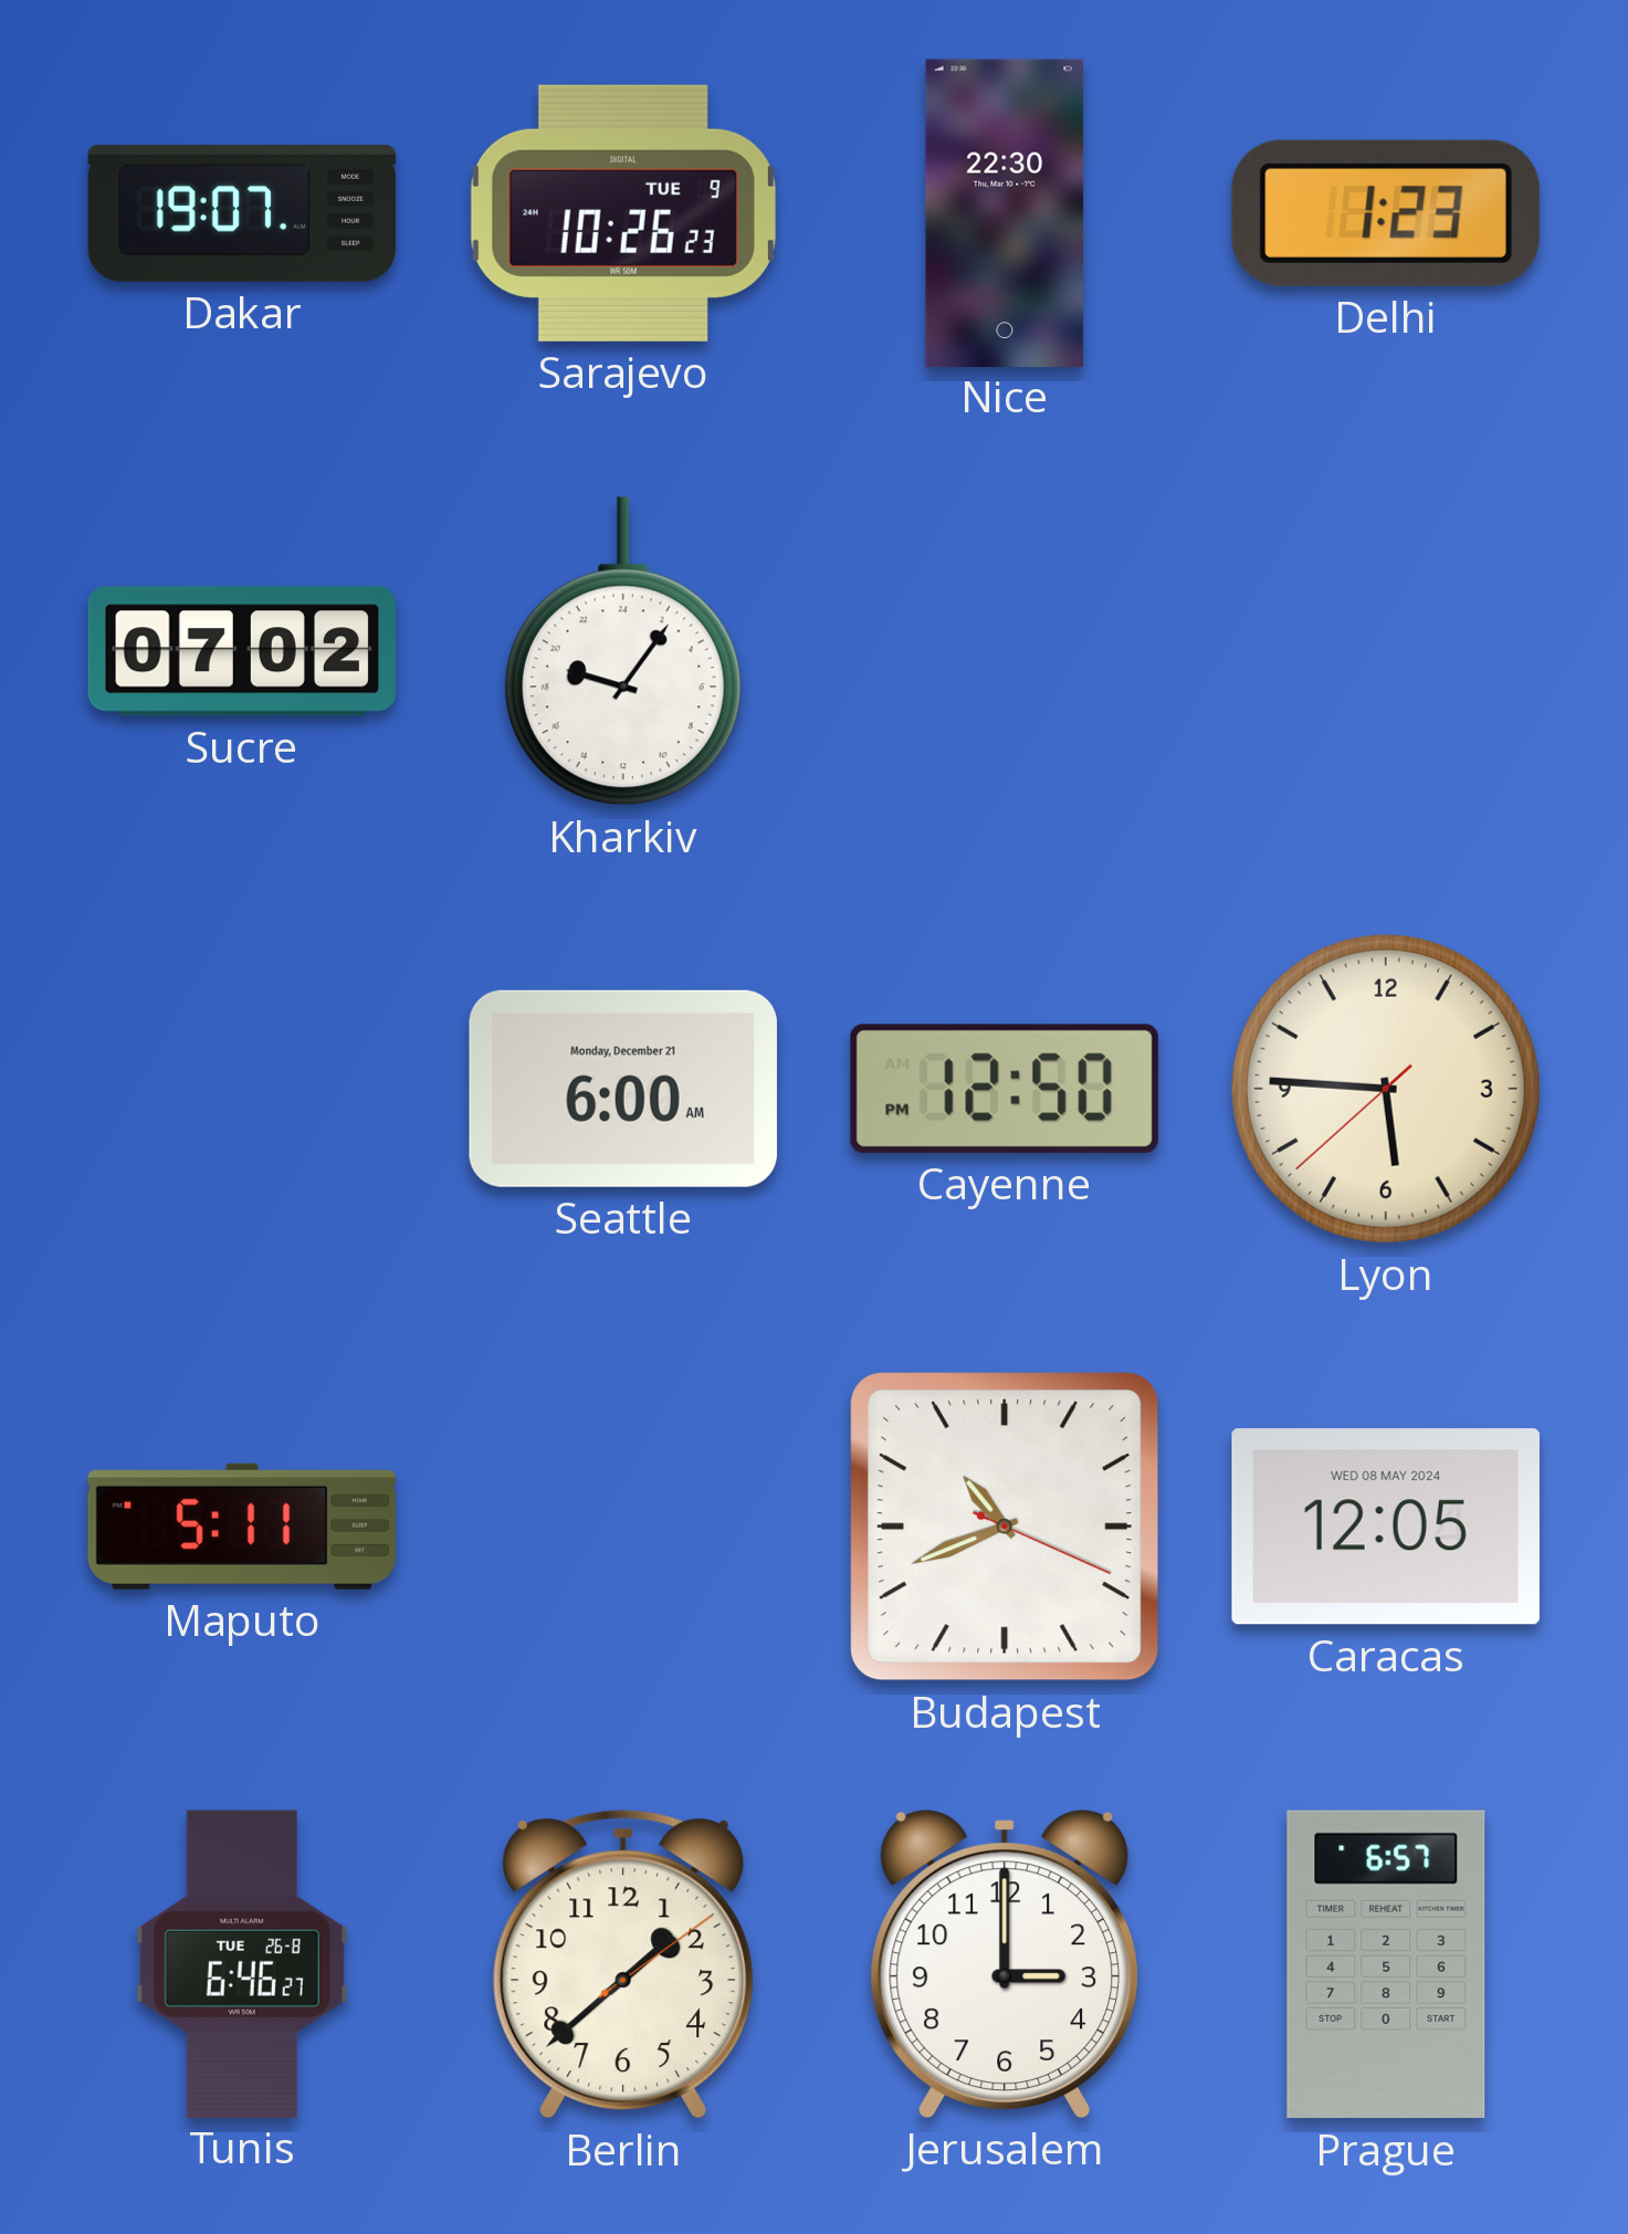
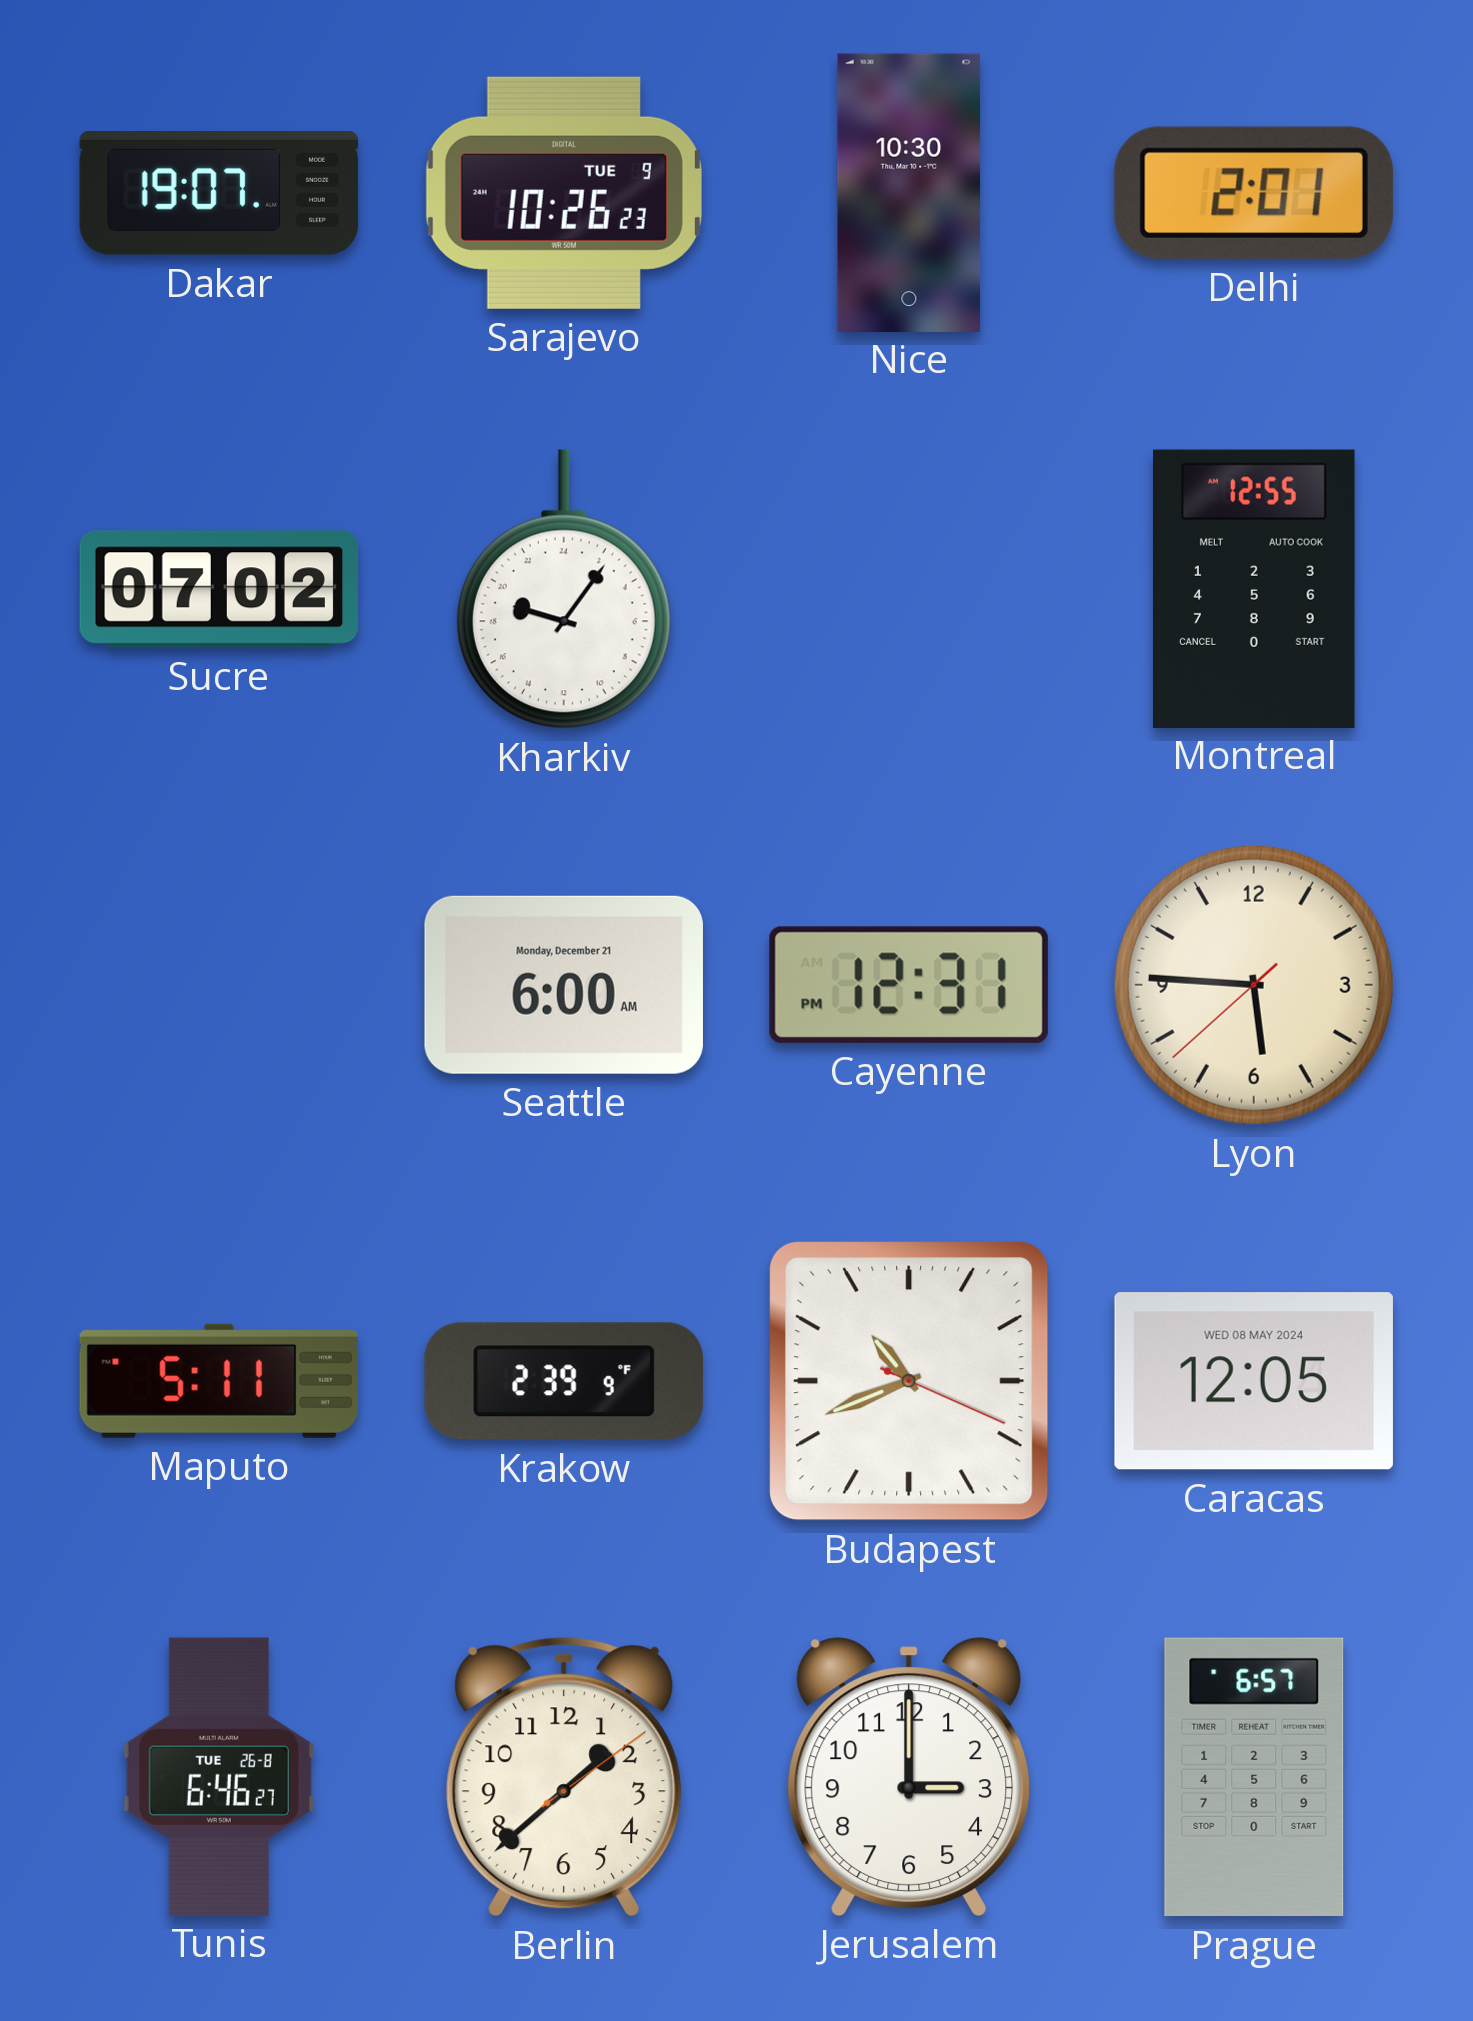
Nice: 22:30 -> 10:30
Delhi: 1:23 -> 2:01
Montreal: none -> 12:55
Cayenne: 12:50 -> 12:31
Krakow: none -> 2:39
